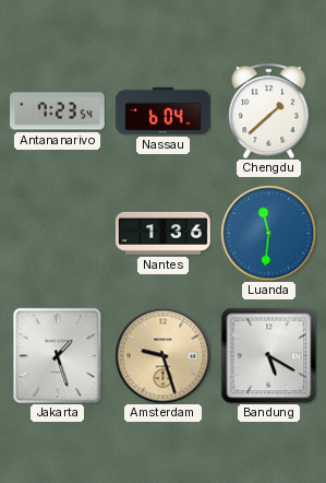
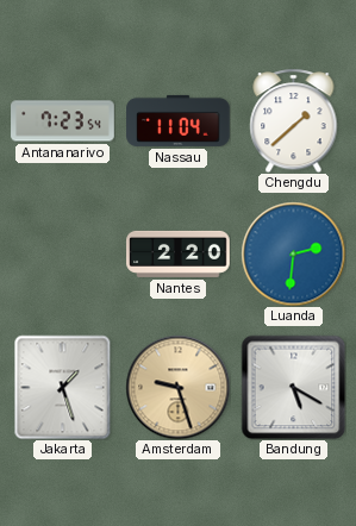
Nassau: 6:04 -> 11:04
Nantes: 1:36 -> 2:20
Luanda: 11:31 -> 2:31
